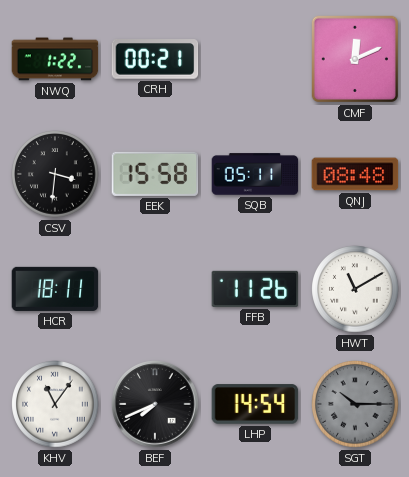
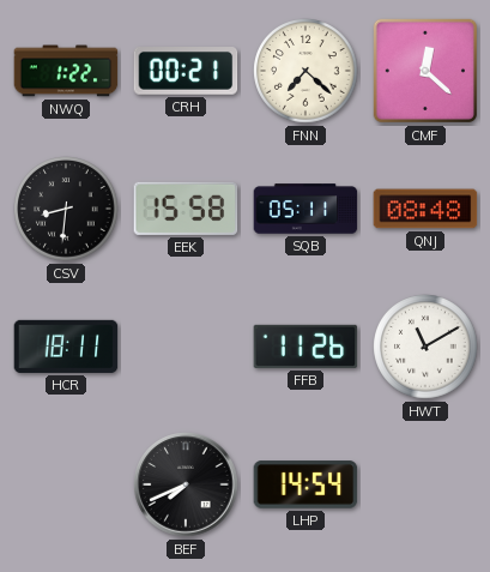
FNN: none -> 7:22
CMF: 12:11 -> 12:22
CSV: 3:31 -> 8:31
KHV: 11:06 -> none
SGT: 10:15 -> none
